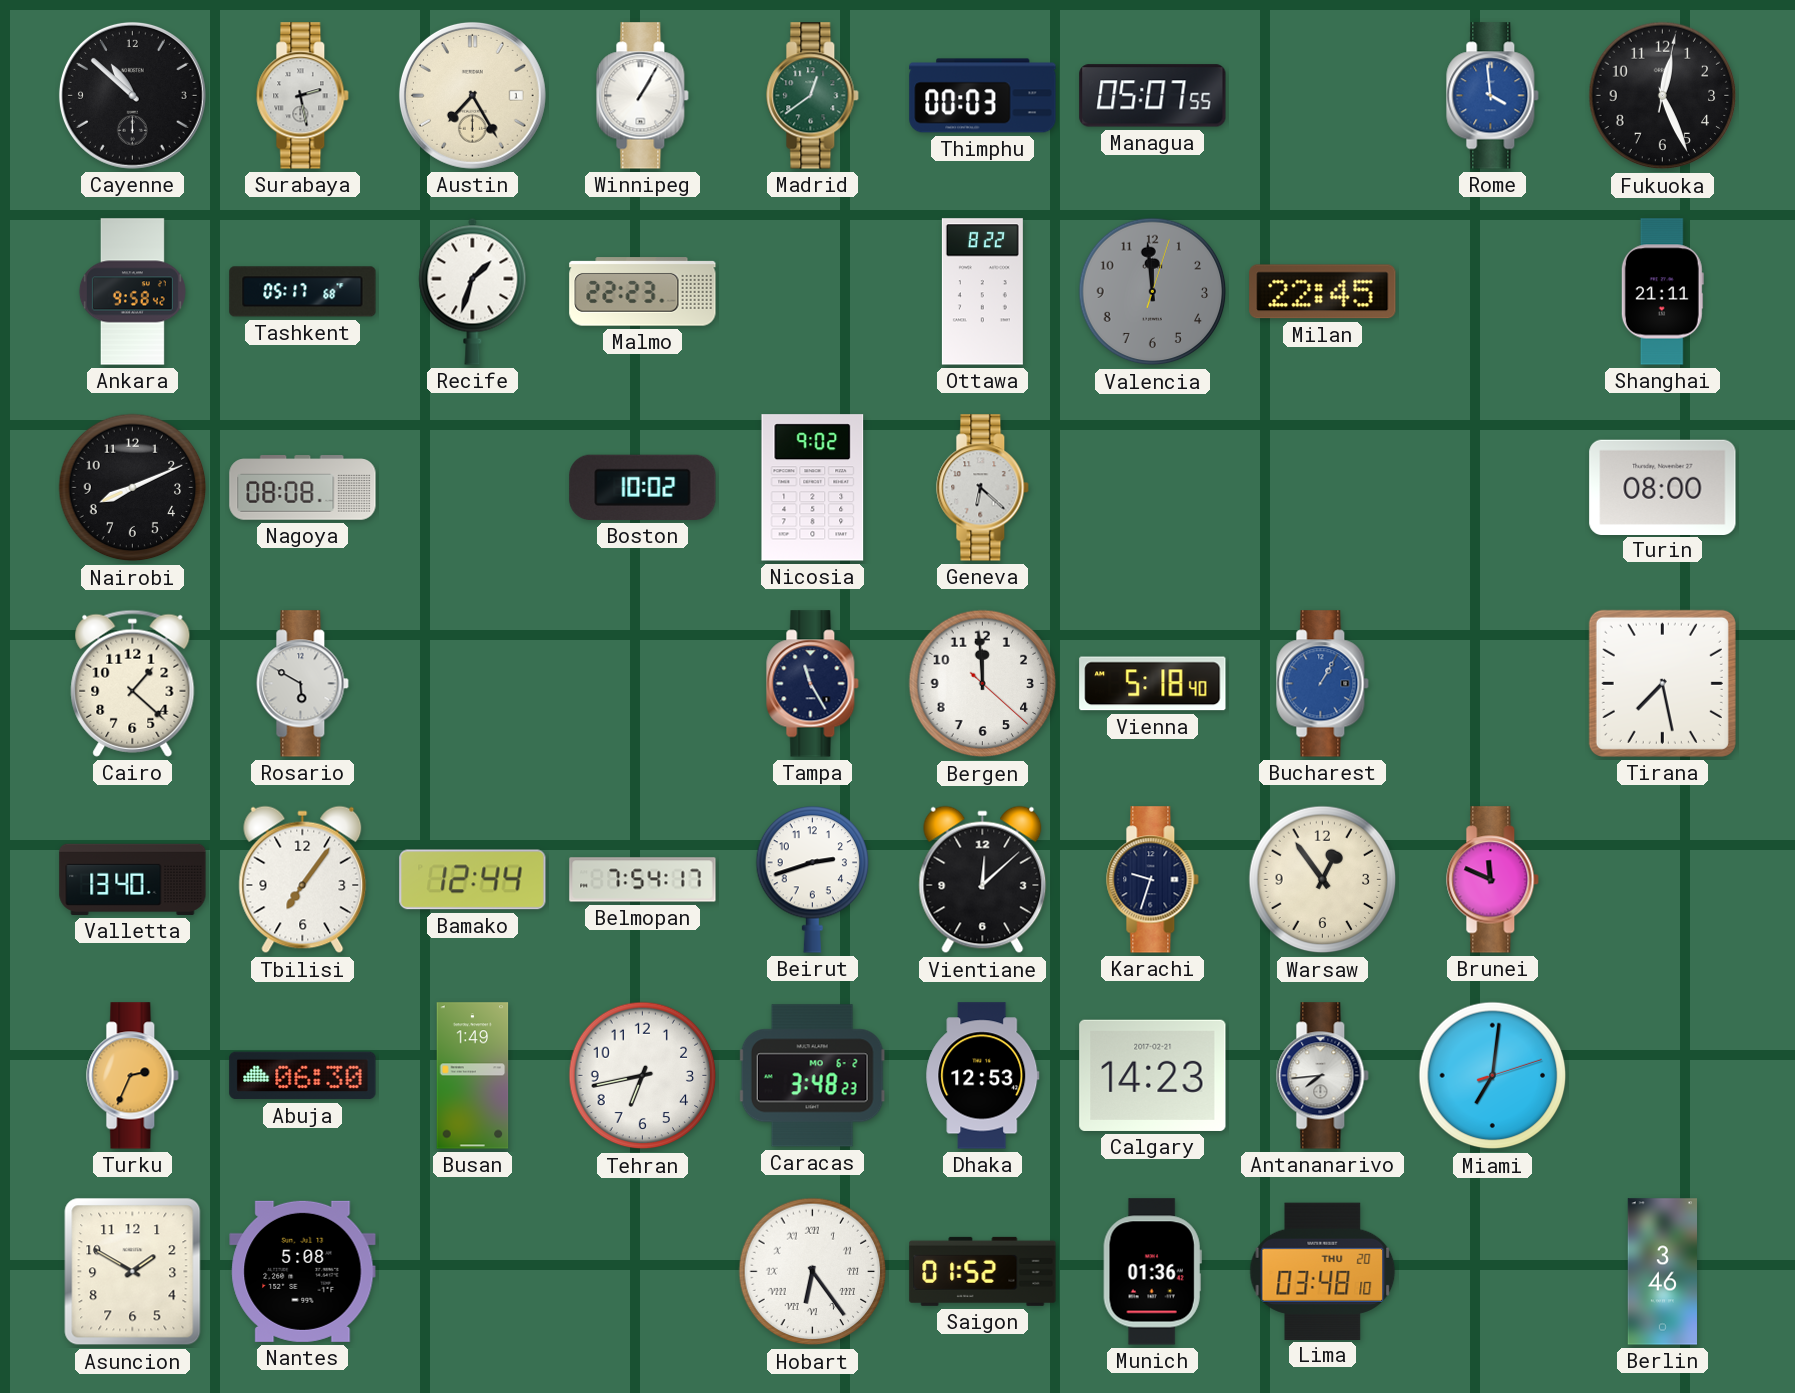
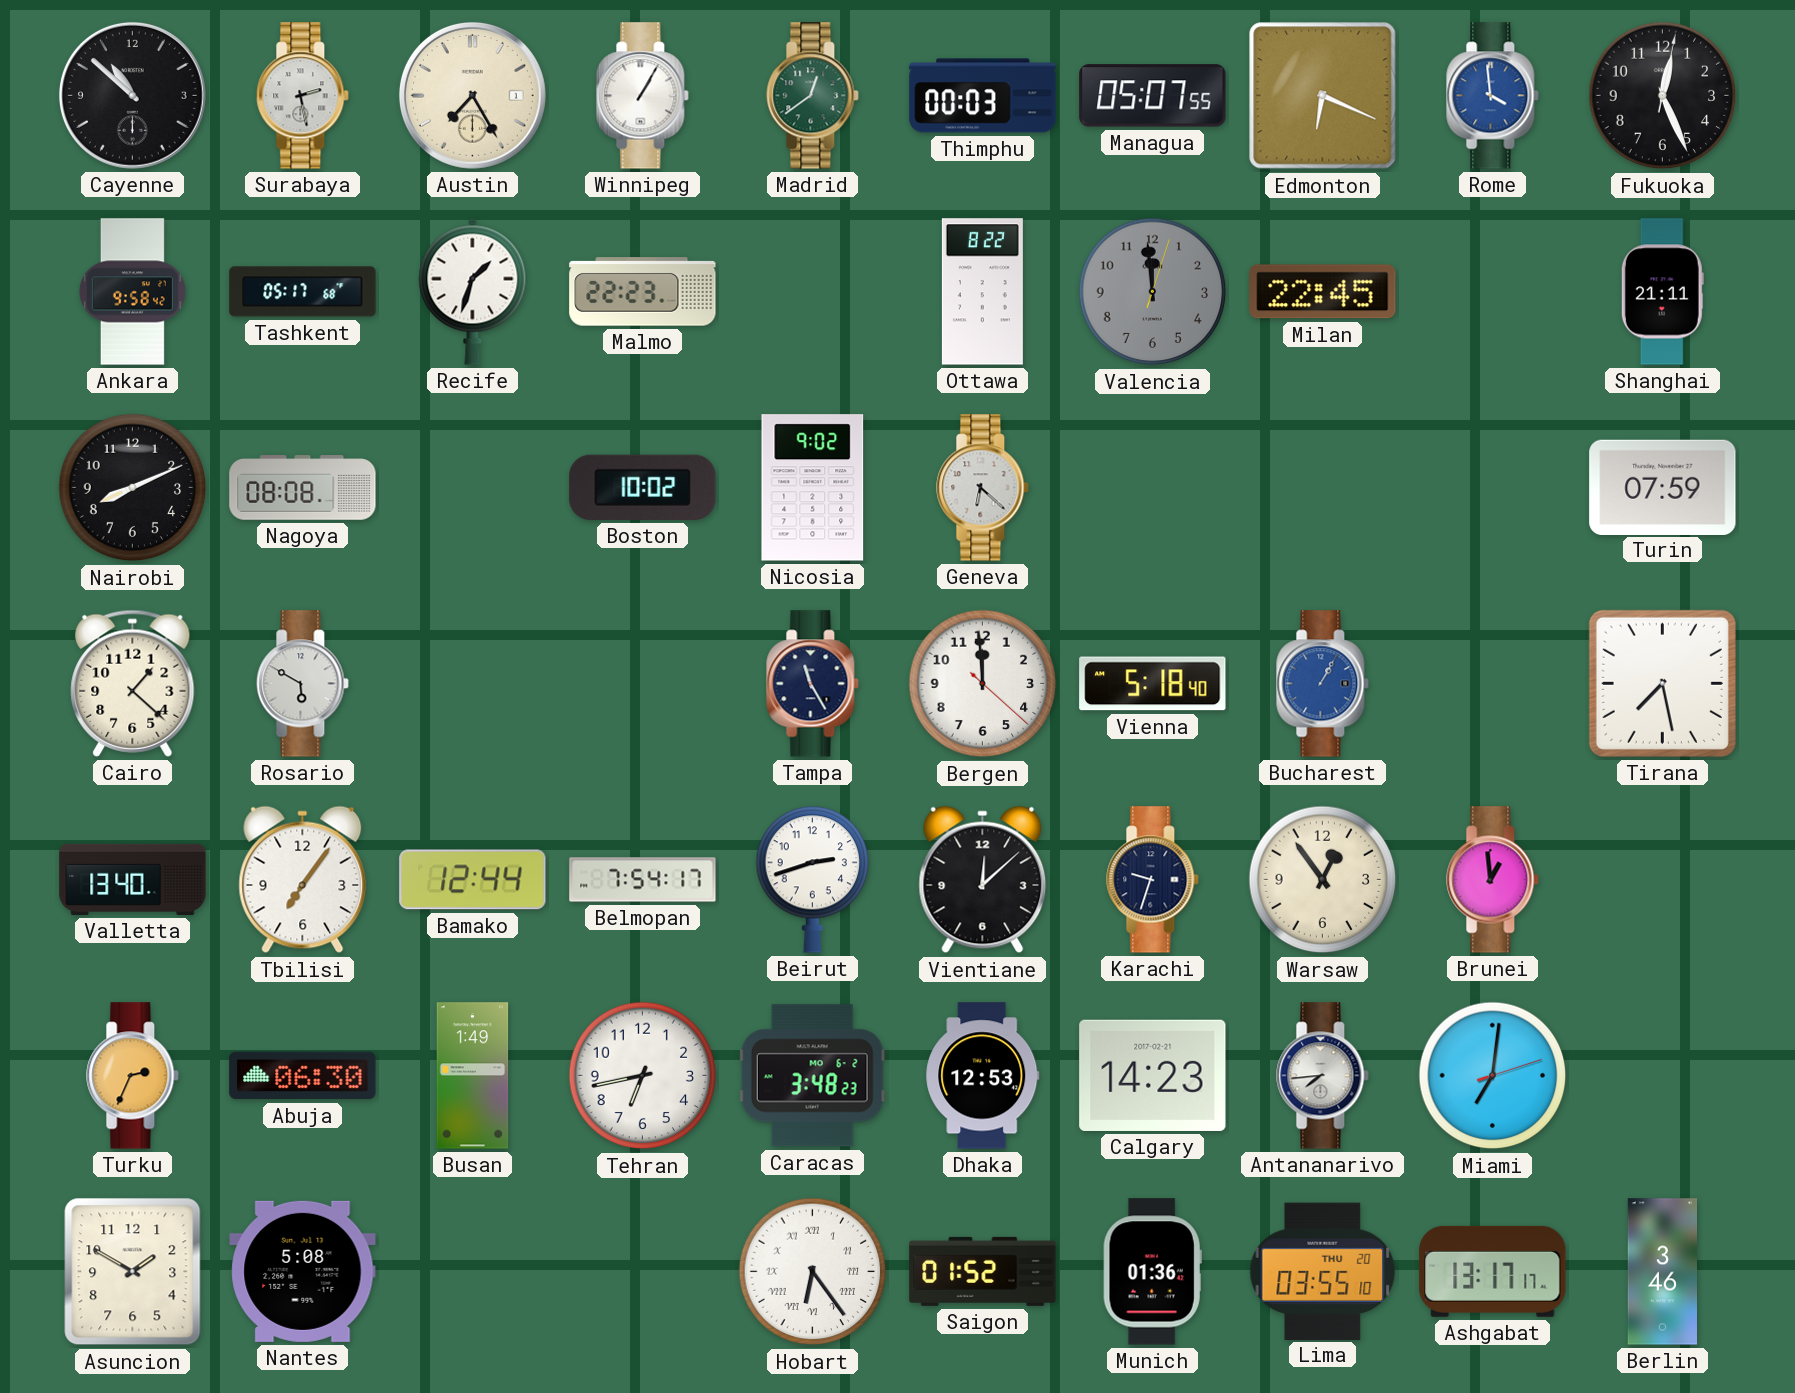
Edmonton: none -> 6:19
Turin: 08:00 -> 07:59
Brunei: 11:49 -> 12:59
Lima: 03:48 -> 03:55
Ashgabat: none -> 13:17
